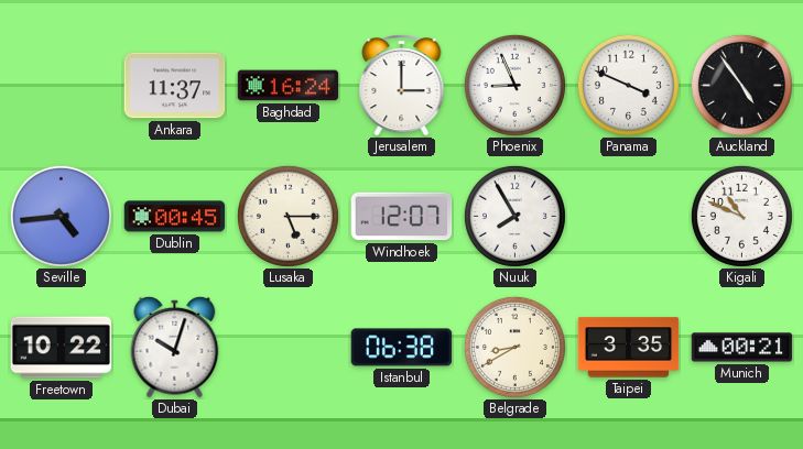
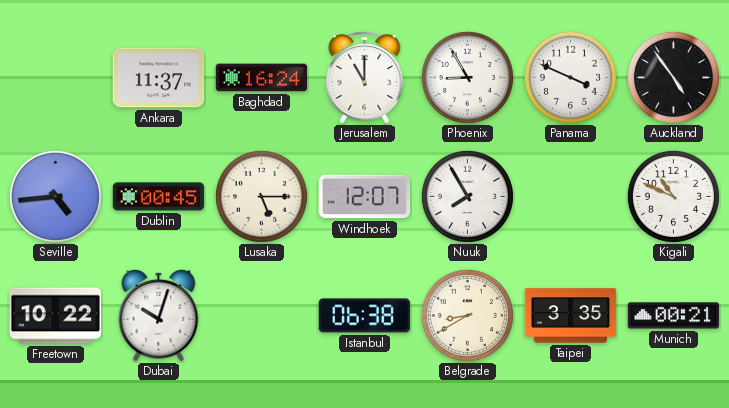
Jerusalem: 3:00 -> 11:00
Phoenix: 8:56 -> 8:55
